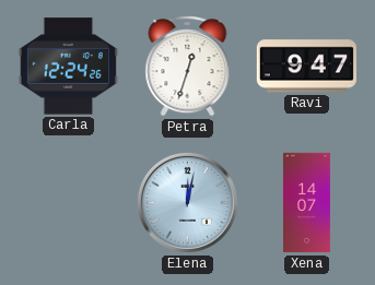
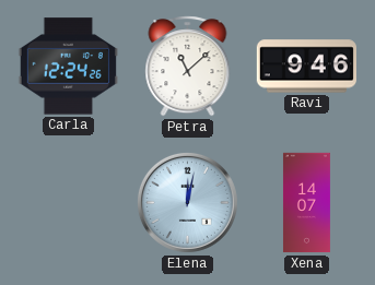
Petra: 12:33 -> 11:08
Ravi: 9:47 -> 9:46
